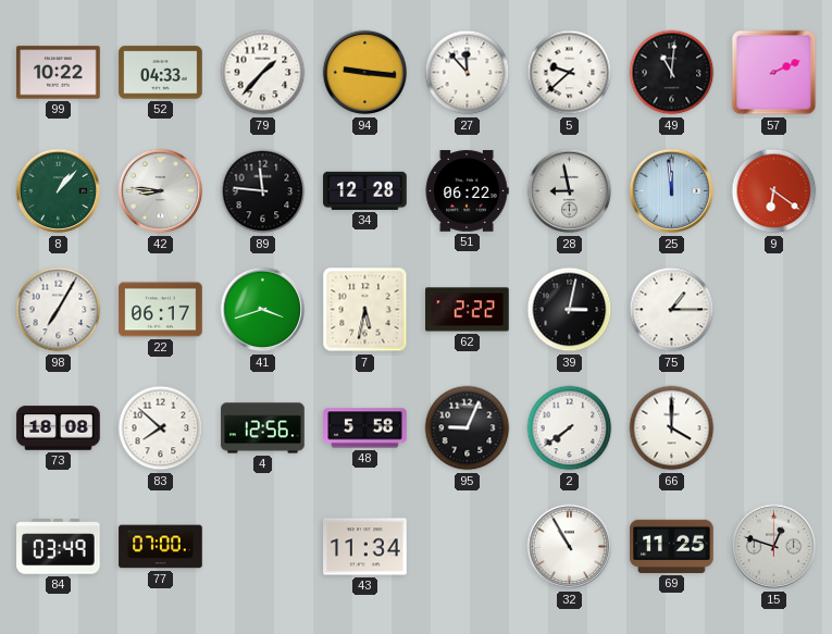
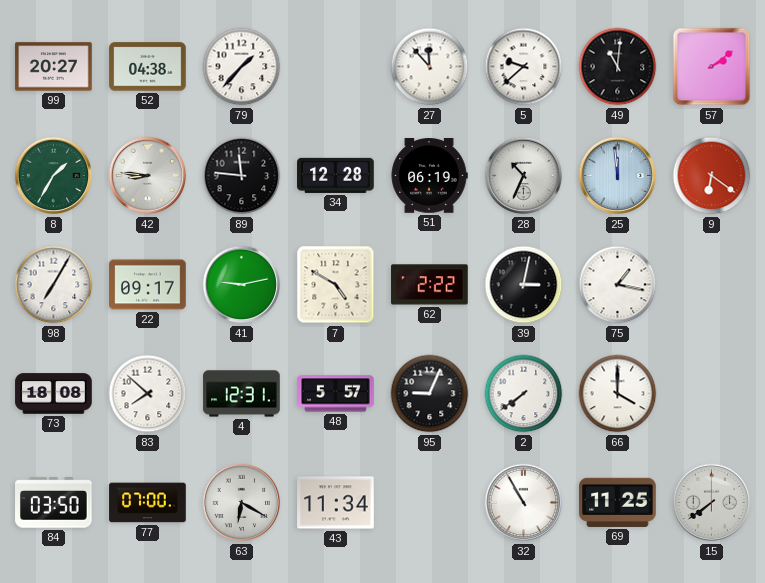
99: 10:22 -> 20:27
52: 04:33 -> 04:38
94: 9:16 -> none
57: 2:11 -> 2:09
8: 1:07 -> 1:35
51: 06:22 -> 06:19
28: 8:58 -> 10:34
22: 06:17 -> 09:17
41: 3:42 -> 9:13
7: 5:32 -> 4:50
75: 1:15 -> 1:17
4: 12:56 -> 12:31
48: 5:58 -> 5:57
84: 03:49 -> 03:50
63: none -> 6:20
15: 12:48 -> 7:39
